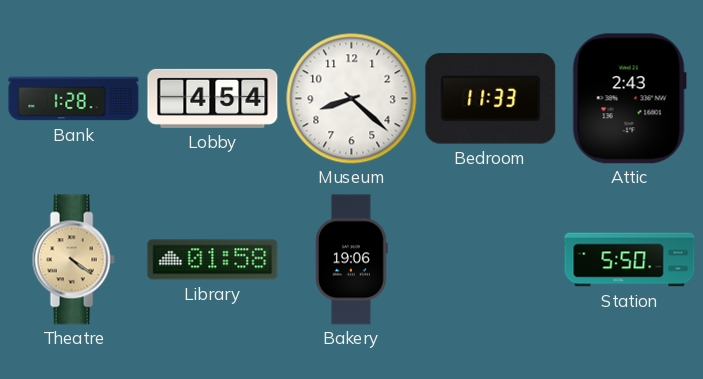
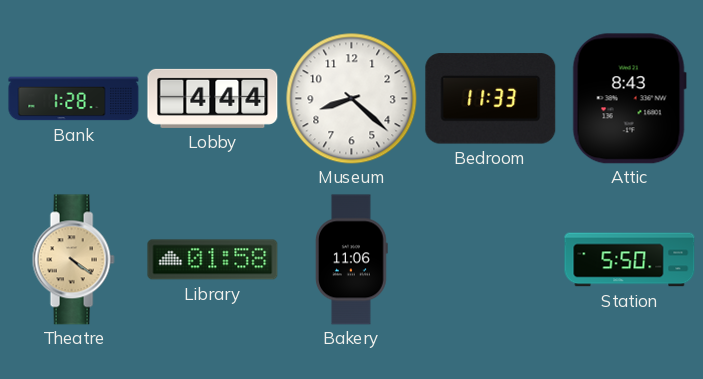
Lobby: 4:54 -> 4:44
Attic: 2:43 -> 8:43
Bakery: 19:06 -> 11:06
